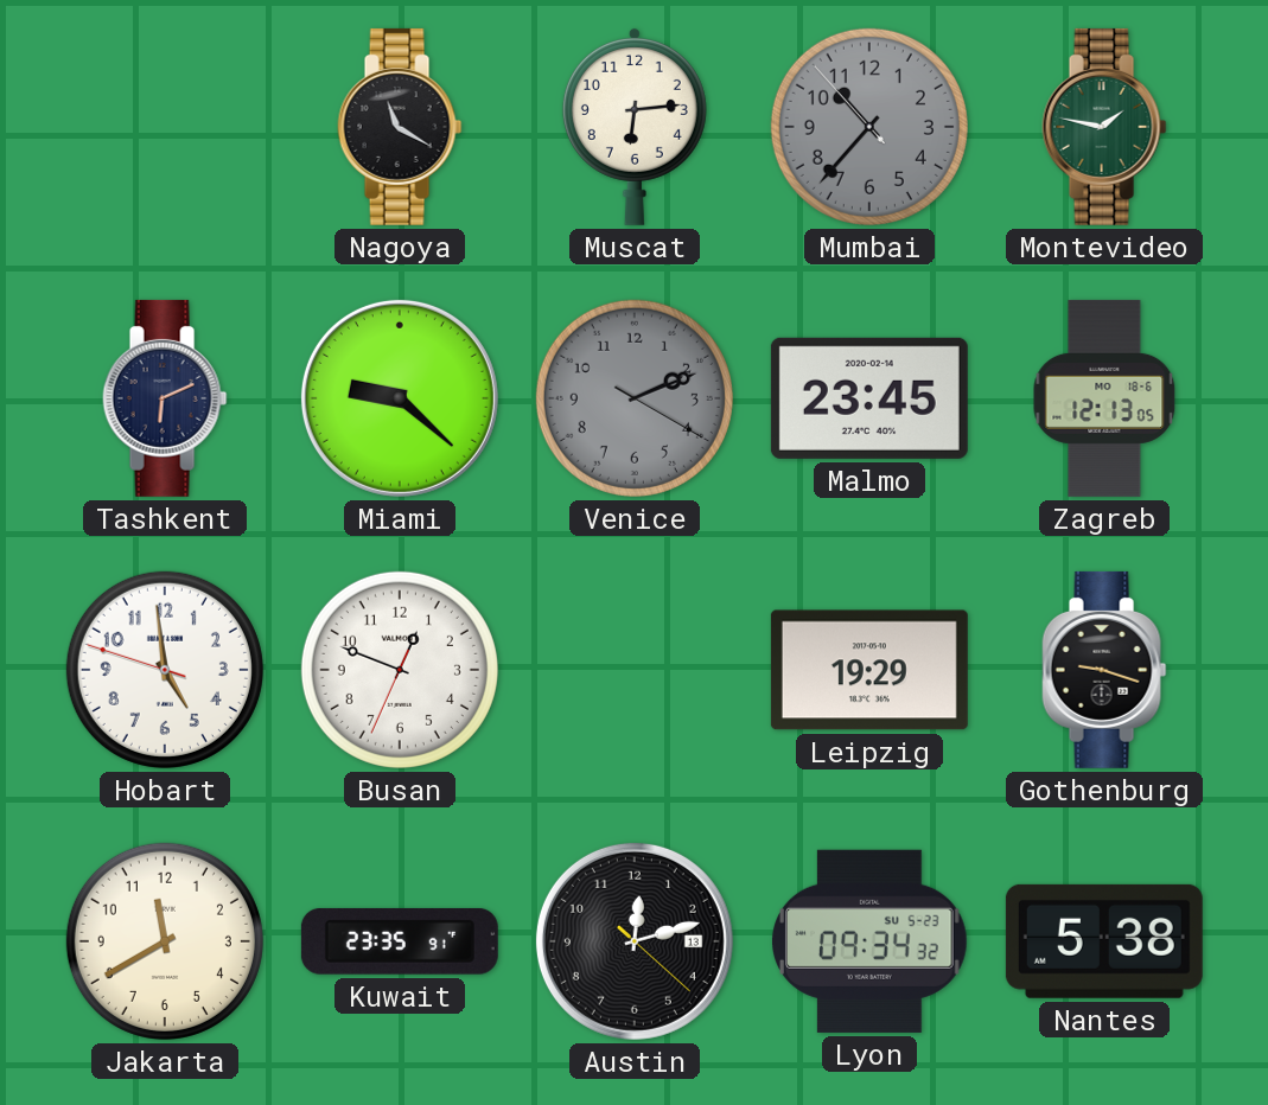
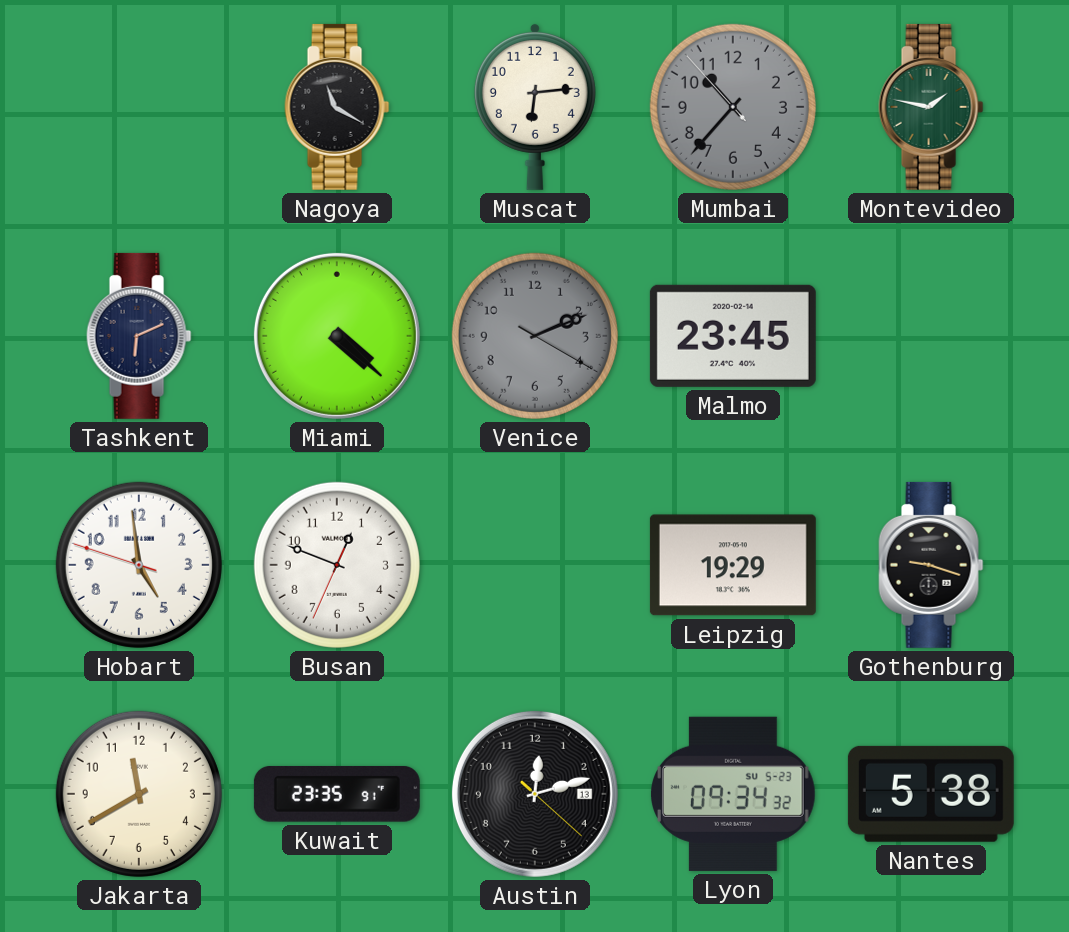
Miami: 9:22 -> 4:22
Zagreb: 12:13 -> none
